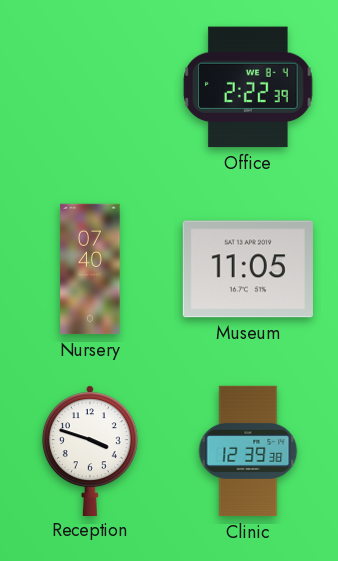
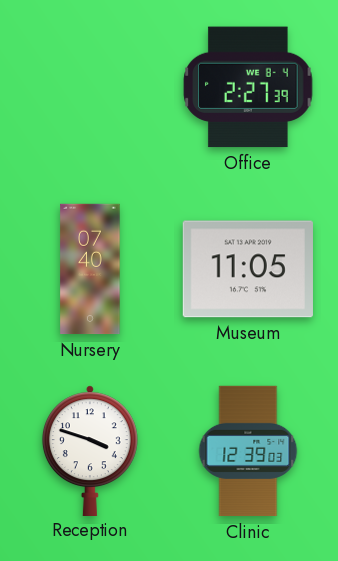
Office: 2:22 -> 2:27
Clinic: 12:39:38 -> 12:39:03
